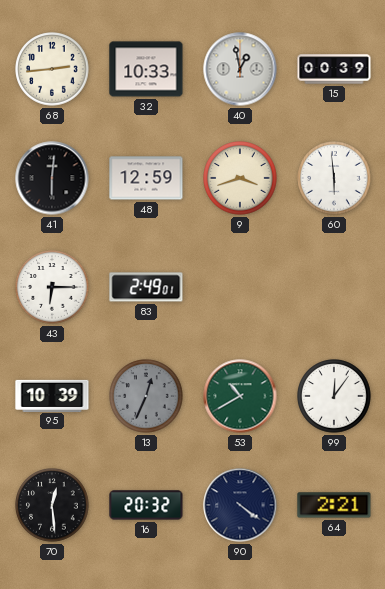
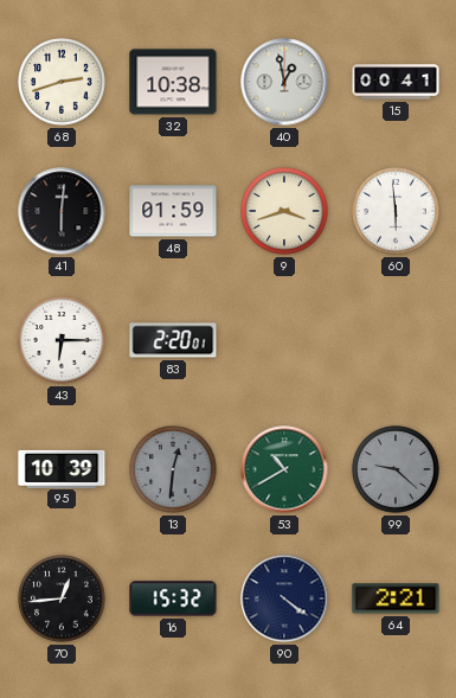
68: 2:44 -> 2:42
32: 10:33 -> 10:38
15: 00:39 -> 00:41
48: 12:59 -> 01:59
83: 2:49 -> 2:20
13: 12:34 -> 12:31
99: 12:06 -> 9:22
99 dial: white -> grey
70: 12:29 -> 12:44
16: 20:32 -> 15:32
